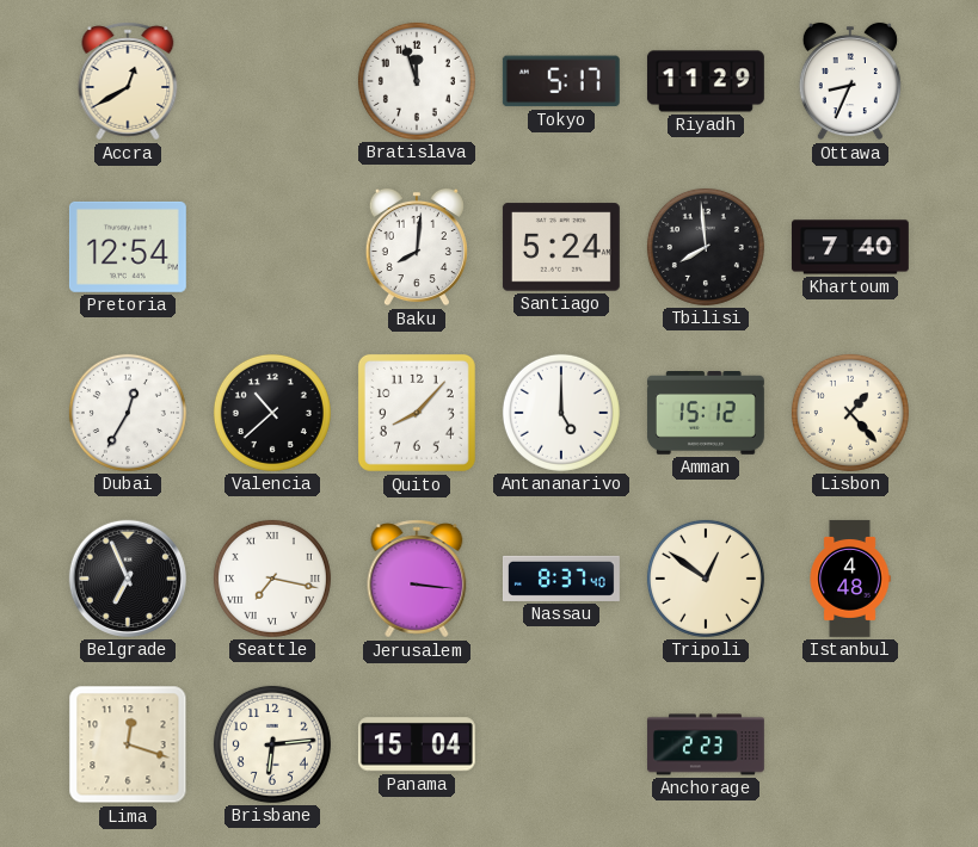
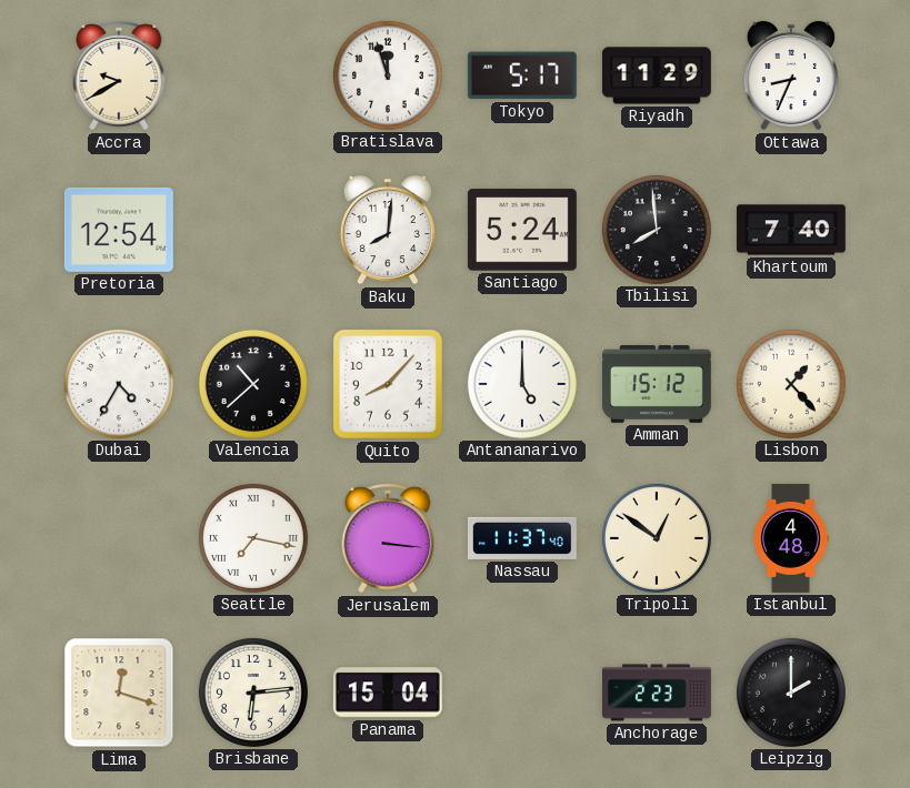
Accra: 12:40 -> 9:40
Dubai: 12:35 -> 4:35
Belgrade: 6:56 -> none
Nassau: 8:37 -> 11:37
Leipzig: none -> 2:00
